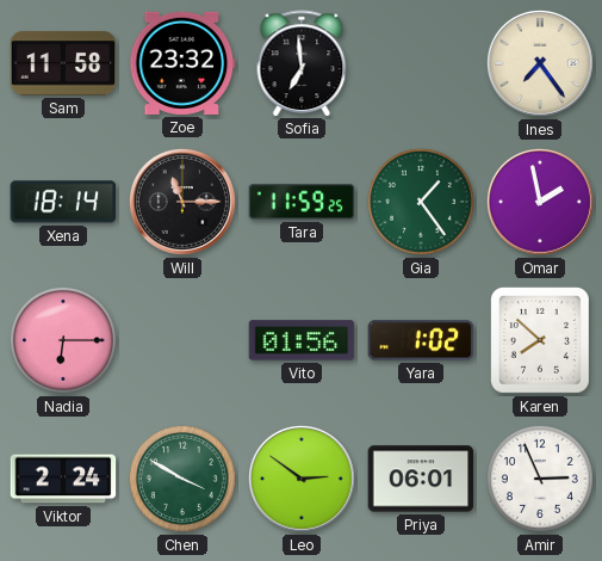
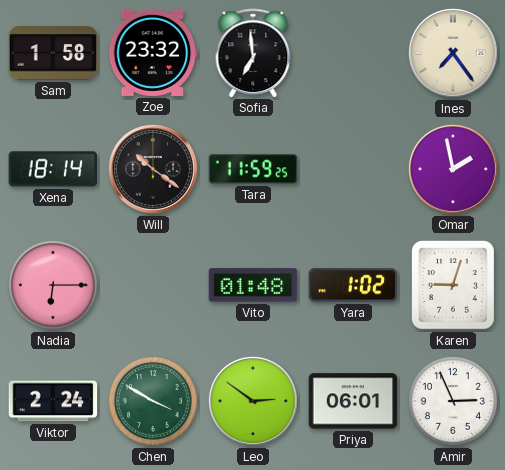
Sam: 11:58 -> 1:58
Will: 11:15 -> 10:21
Gia: 1:24 -> none
Vito: 01:56 -> 01:48
Karen: 7:52 -> 9:03
